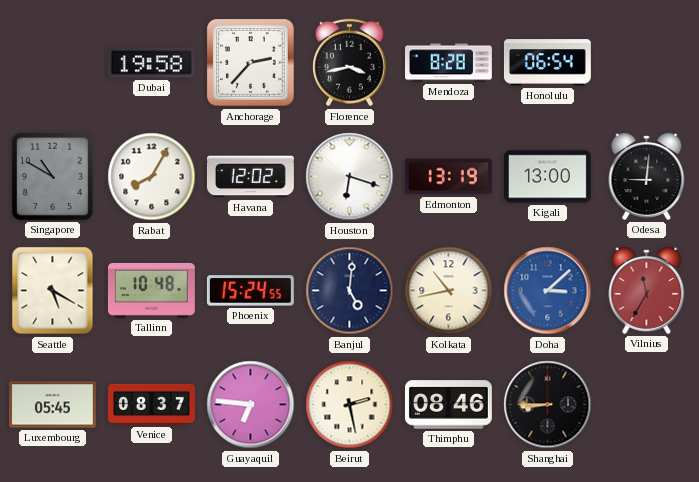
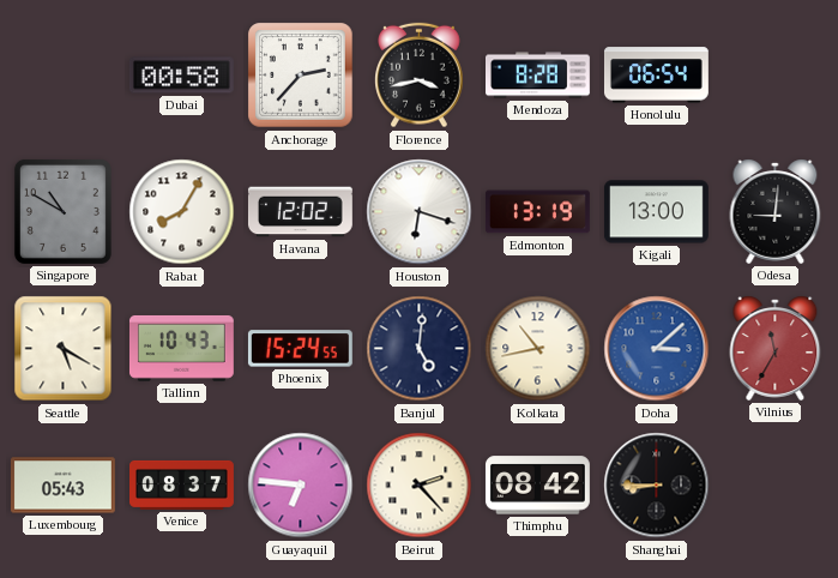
Dubai: 19:58 -> 00:58
Tallinn: 10:48 -> 10:43
Luxembourg: 05:45 -> 05:43
Beirut: 2:28 -> 2:23
Thimphu: 08:46 -> 08:42
